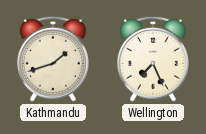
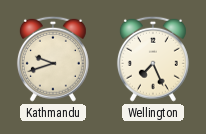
Kathmandu: 1:42 -> 9:42
